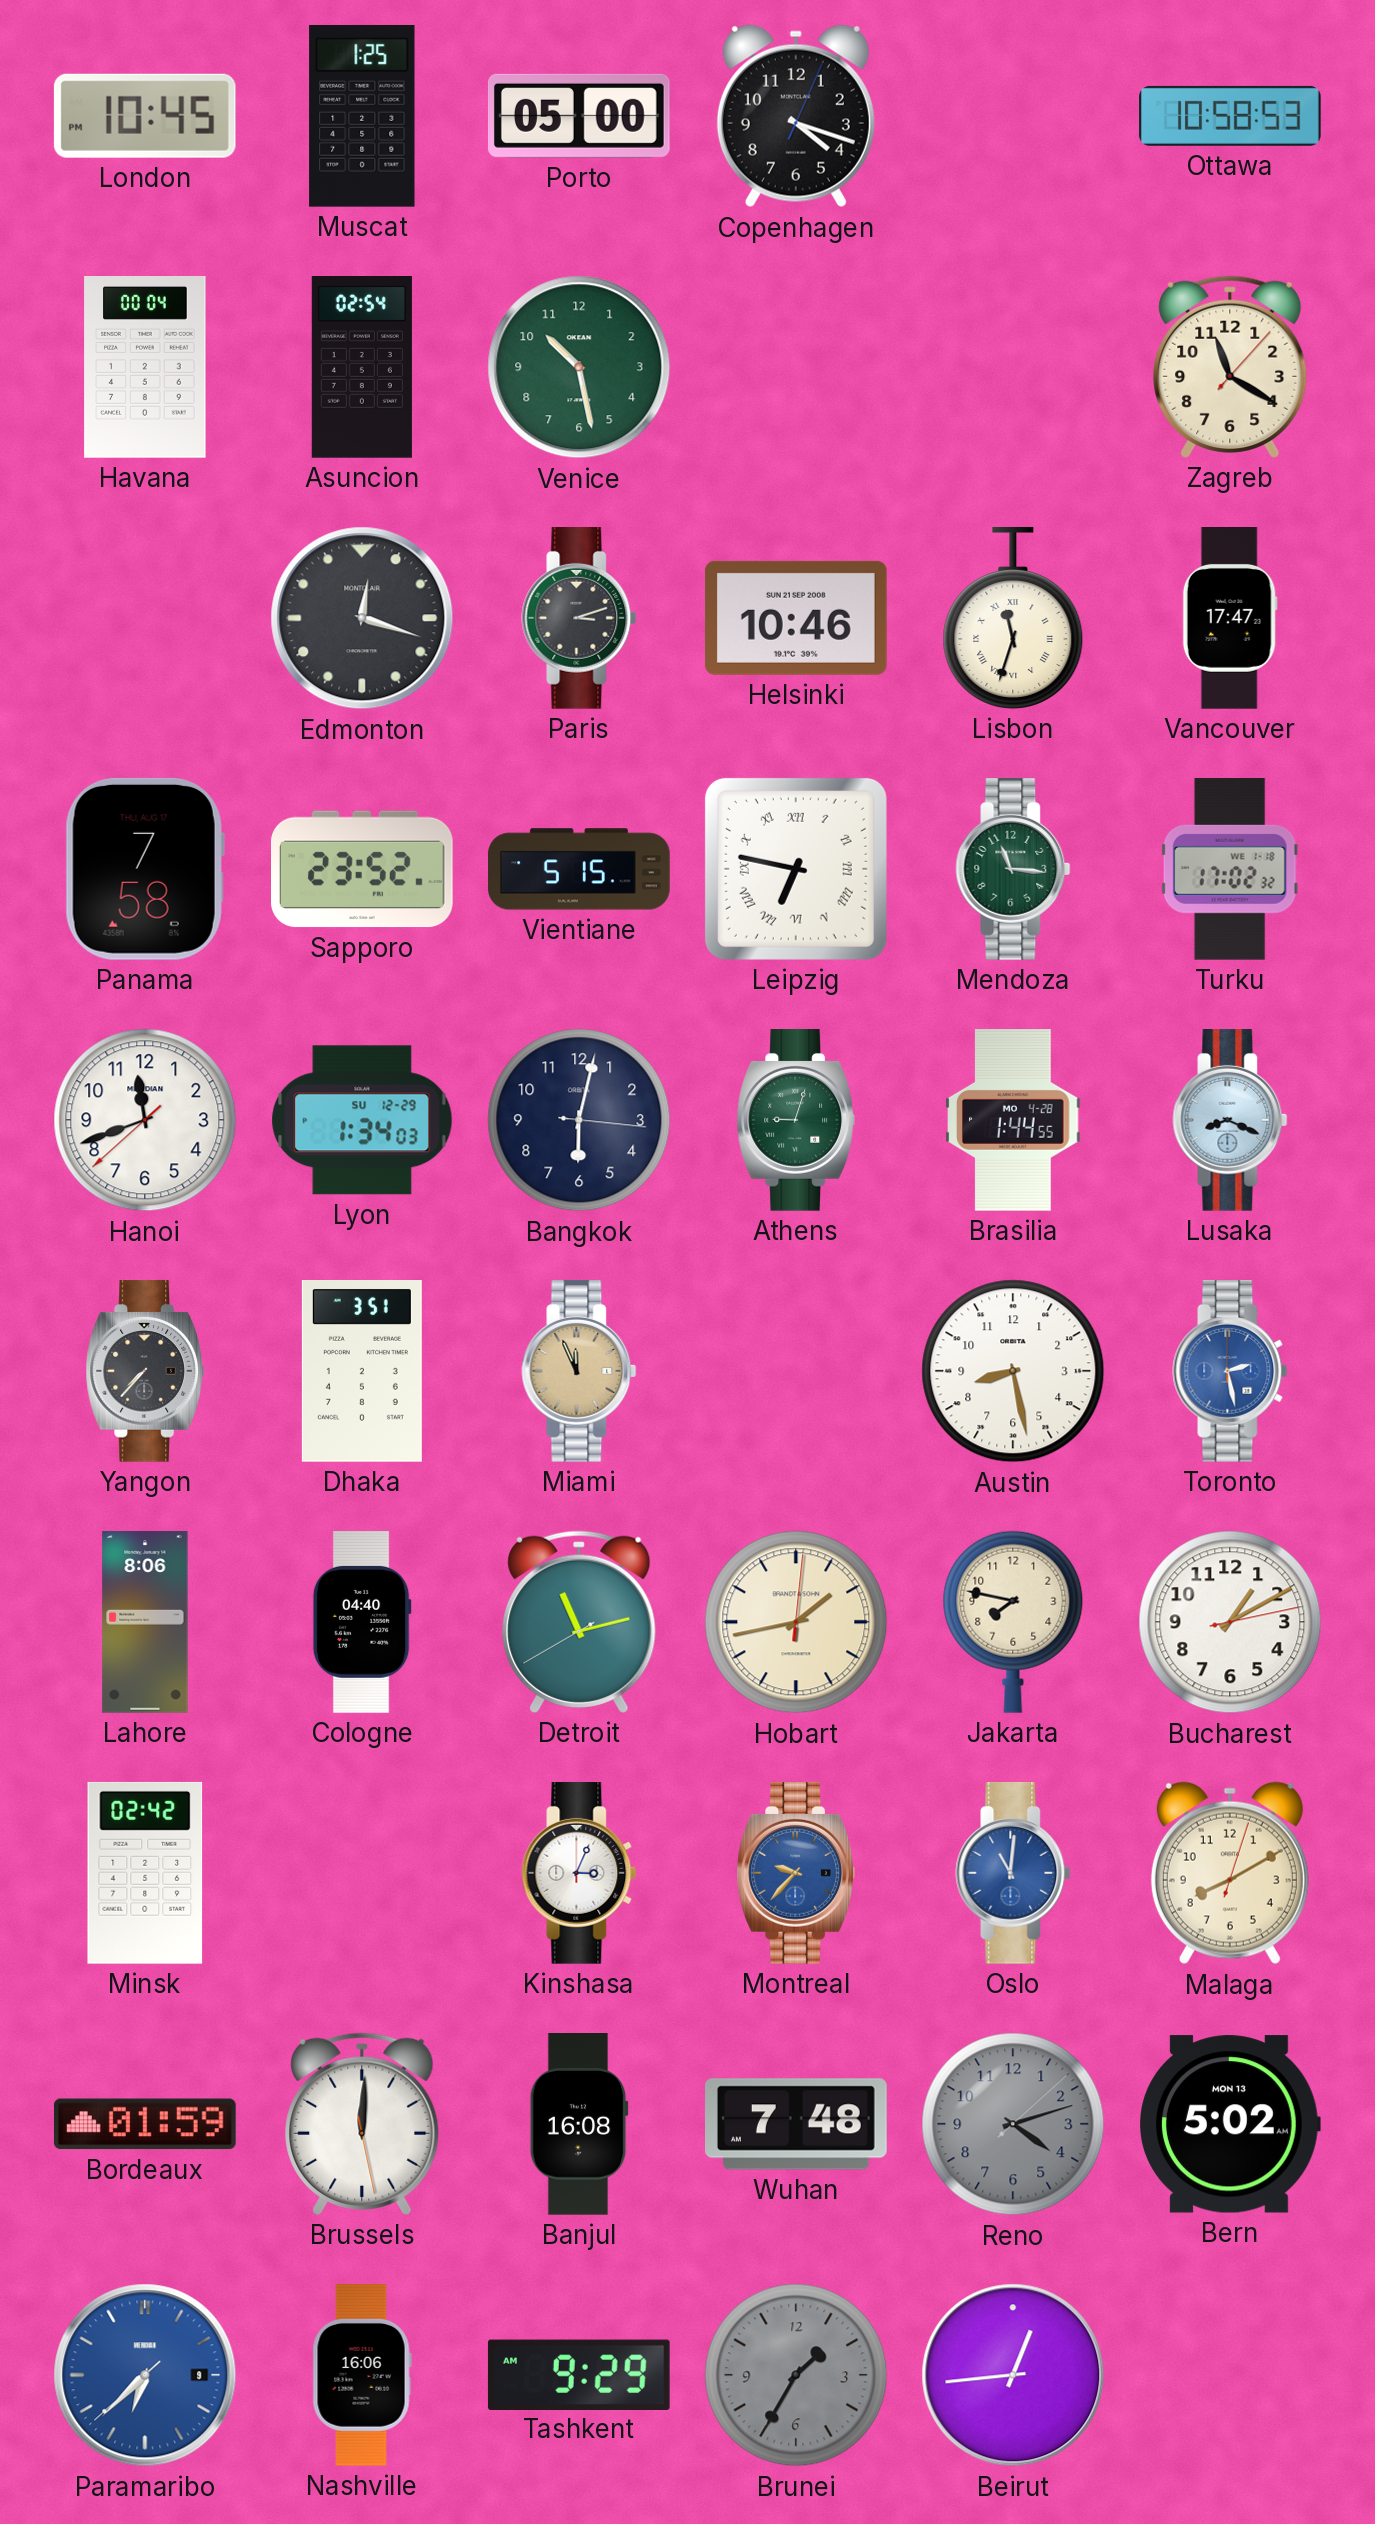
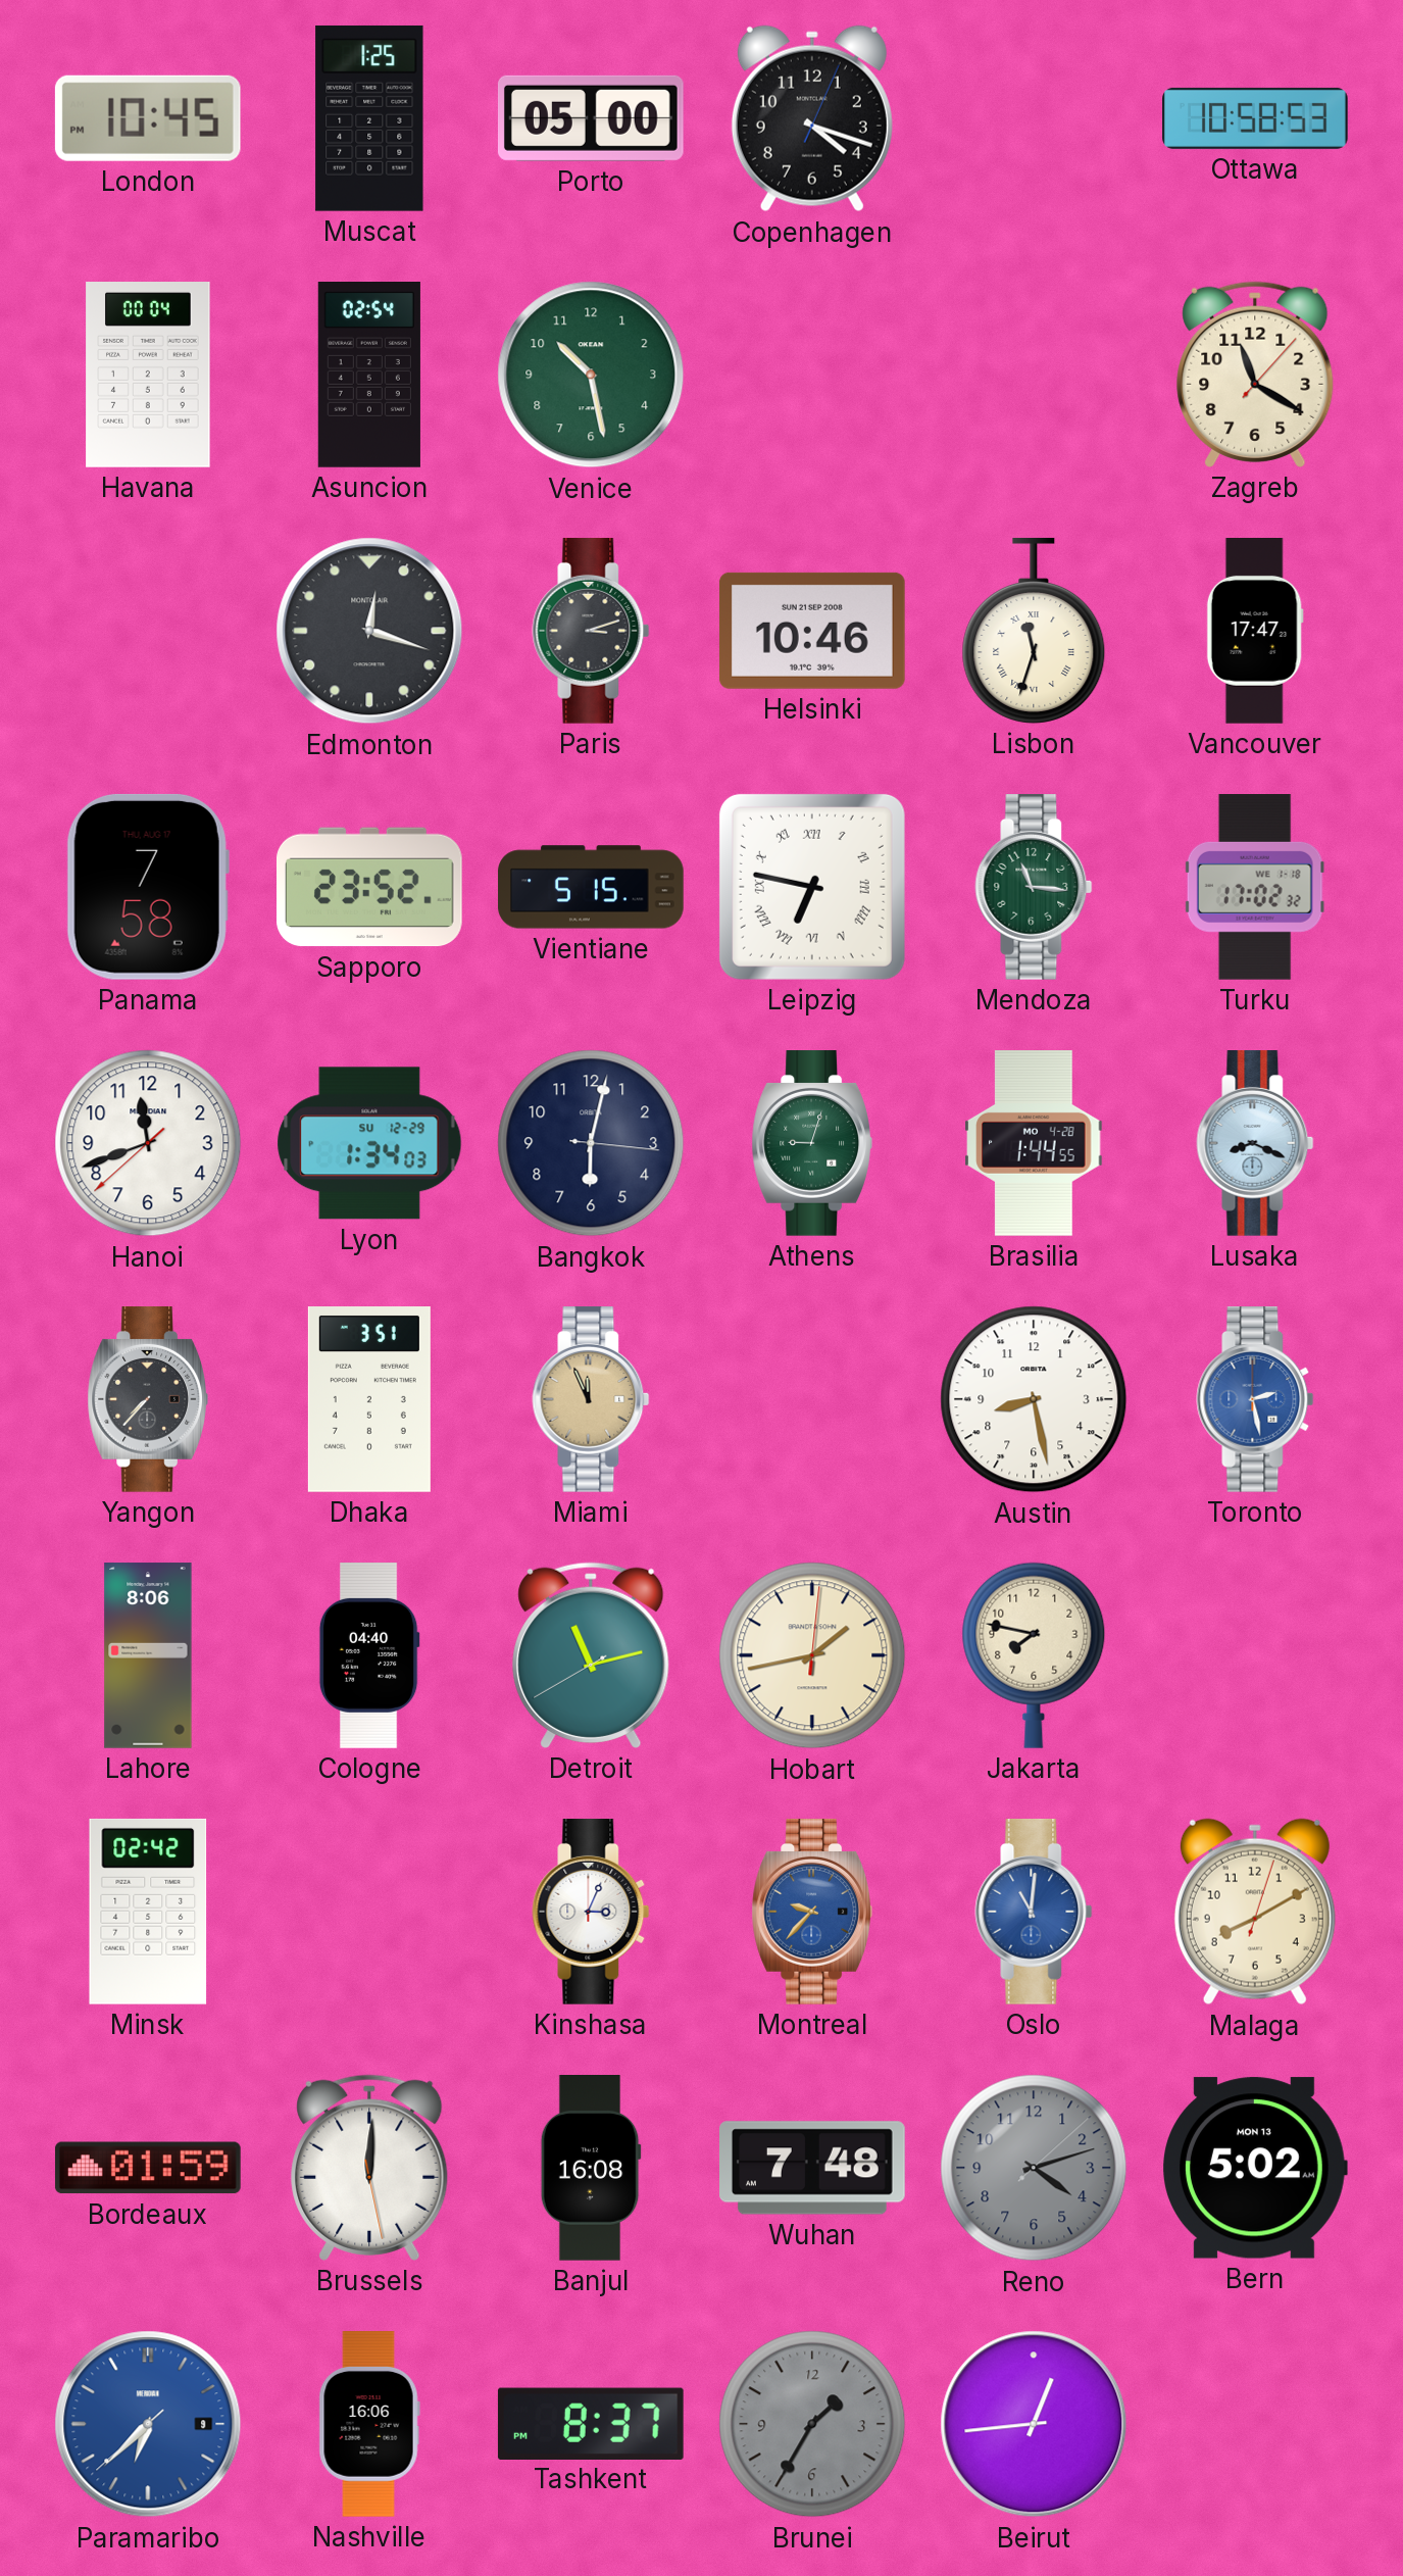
Bucharest: 1:10 -> none
Tashkent: 9:29 -> 8:37
